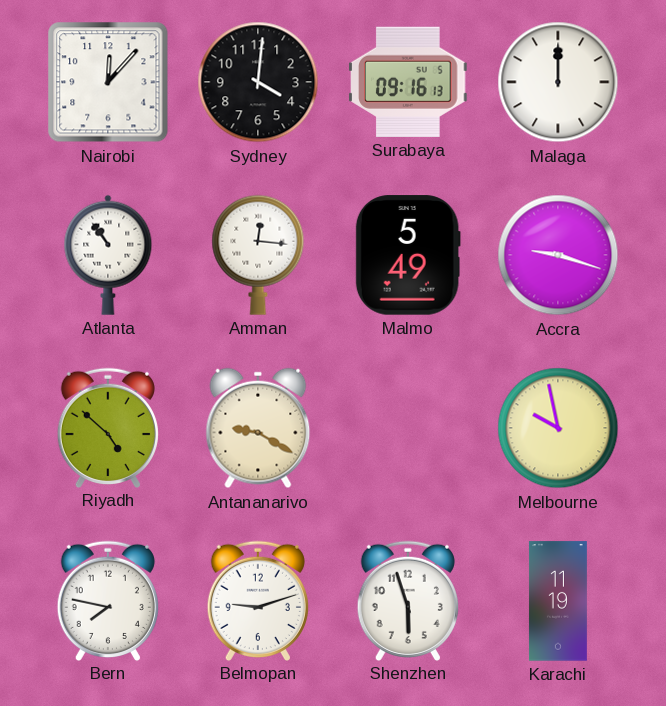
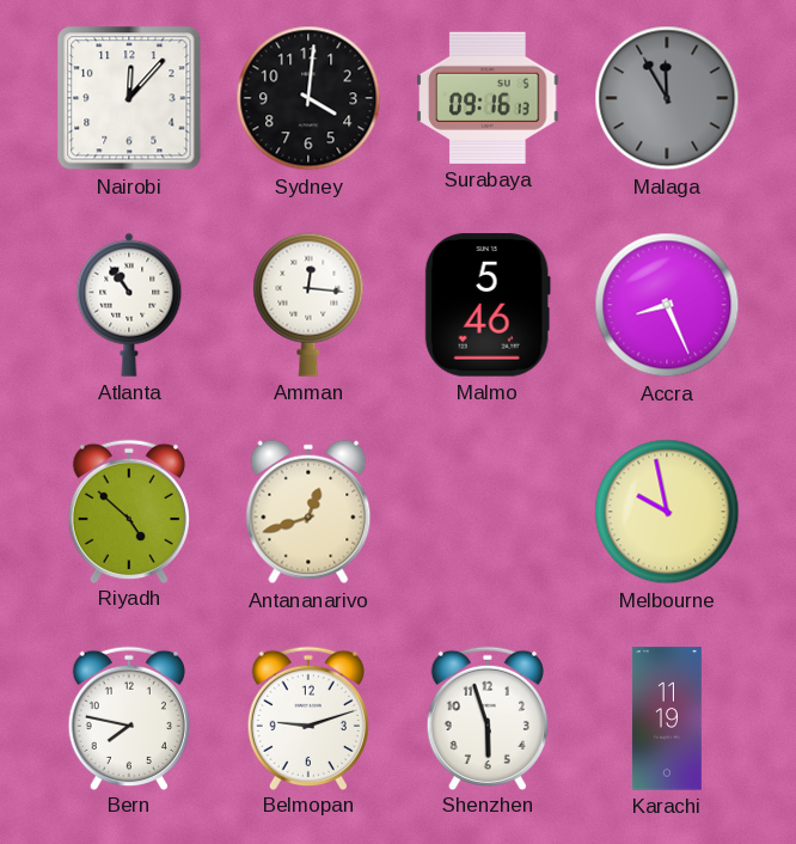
Malaga: 12:00 -> 11:55
Malaga dial: white -> grey
Malmo: 5:49 -> 5:46
Accra: 9:18 -> 8:26
Antananarivo: 9:20 -> 12:42
